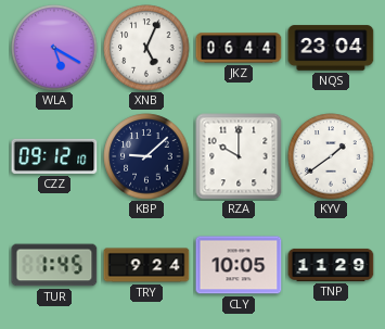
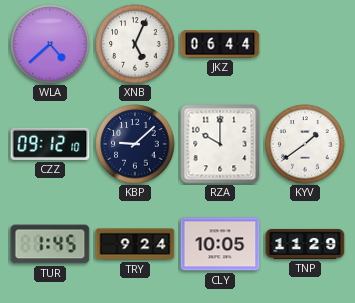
WLA: 5:20 -> 4:38
NQS: 23:04 -> none
